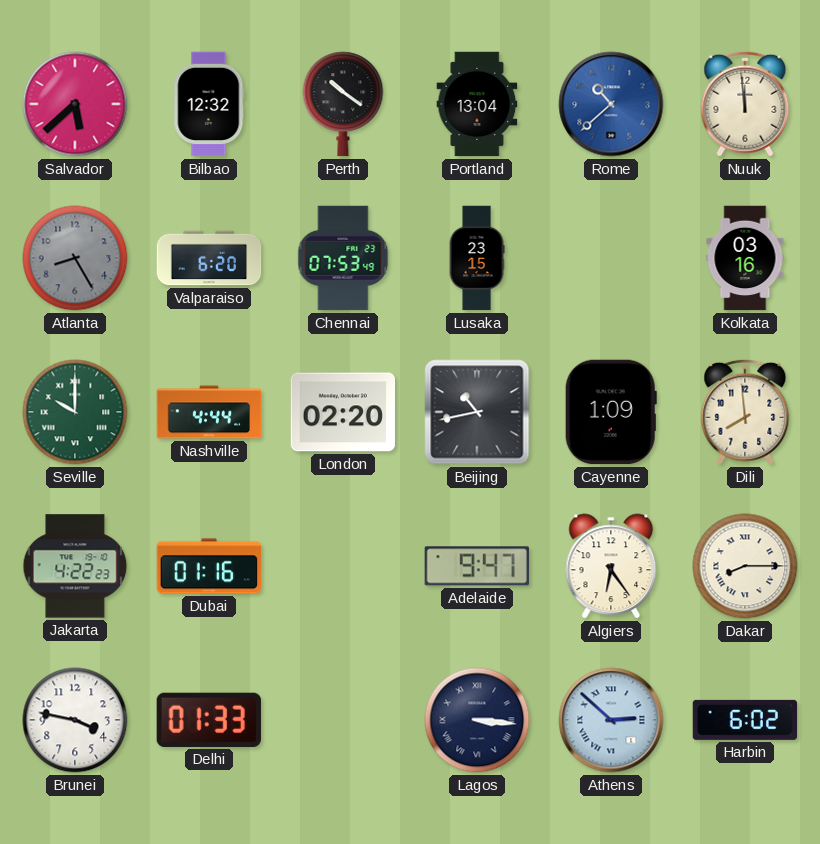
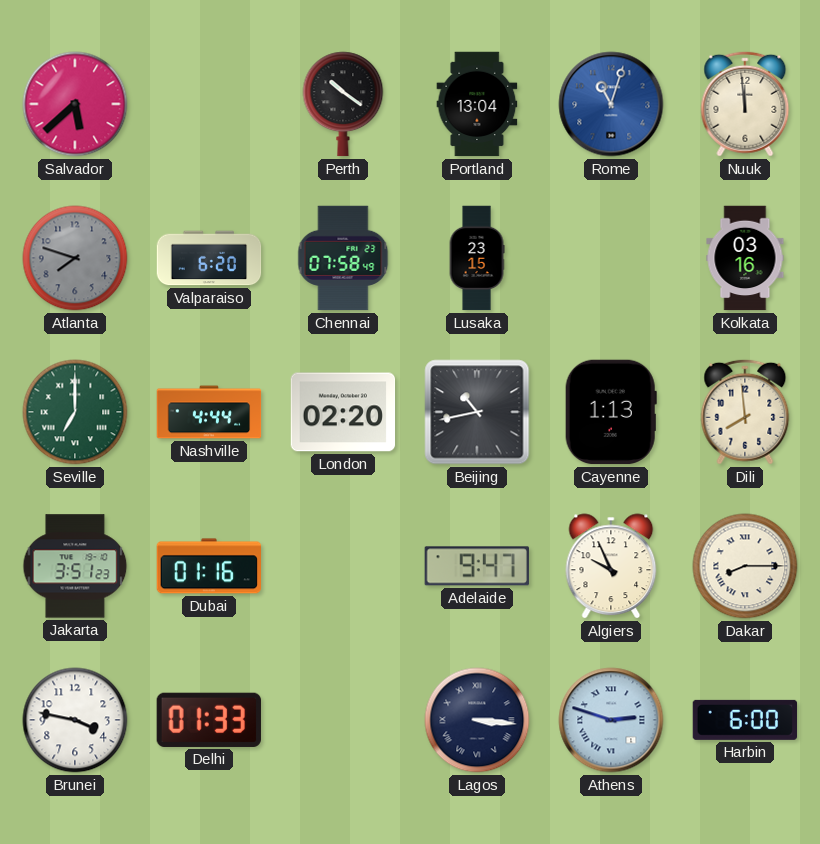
Bilbao: 12:32 -> none
Rome: 10:38 -> 11:03
Atlanta: 8:25 -> 7:48
Chennai: 07:53 -> 07:58
Seville: 10:00 -> 7:00
Cayenne: 1:09 -> 1:13
Jakarta: 4:22 -> 3:51
Algiers: 6:24 -> 9:56
Athens: 2:52 -> 2:48
Harbin: 6:02 -> 6:00
